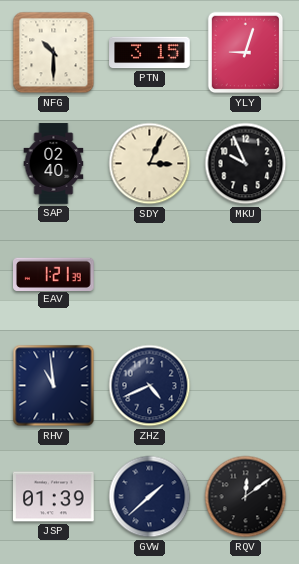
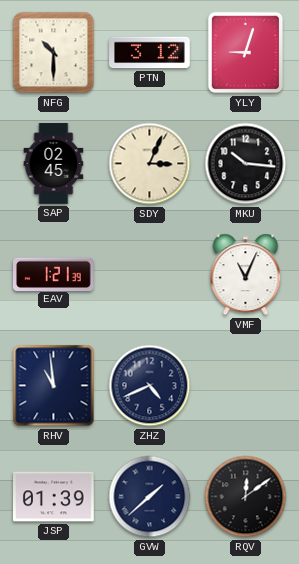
PTN: 3:15 -> 3:12
SAP: 02:40 -> 02:45
MKU: 9:56 -> 10:16
VMF: none -> 11:04
